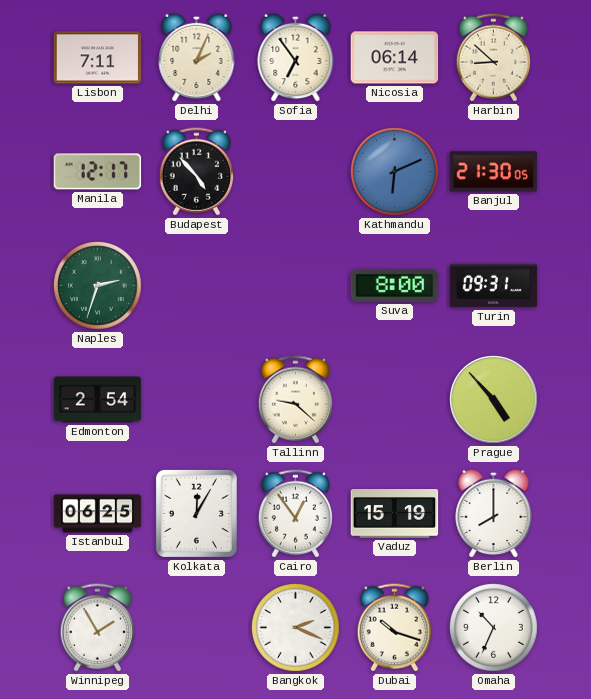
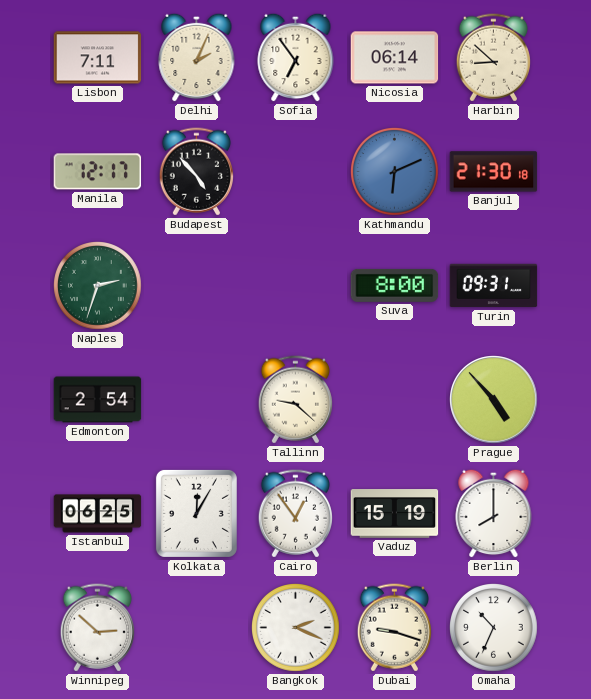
Banjul: 21:30:05 -> 21:30:18
Winnipeg: 1:55 -> 2:52
Dubai: 10:18 -> 9:18
